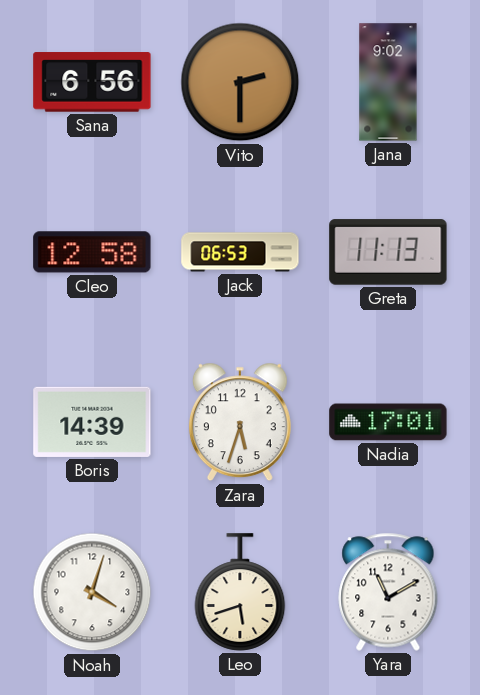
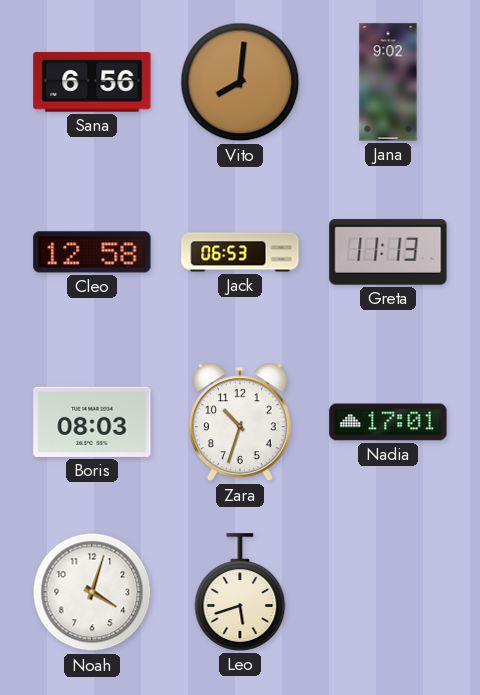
Vito: 2:30 -> 8:01
Boris: 14:39 -> 08:03
Zara: 5:33 -> 10:33
Yara: 11:10 -> none
